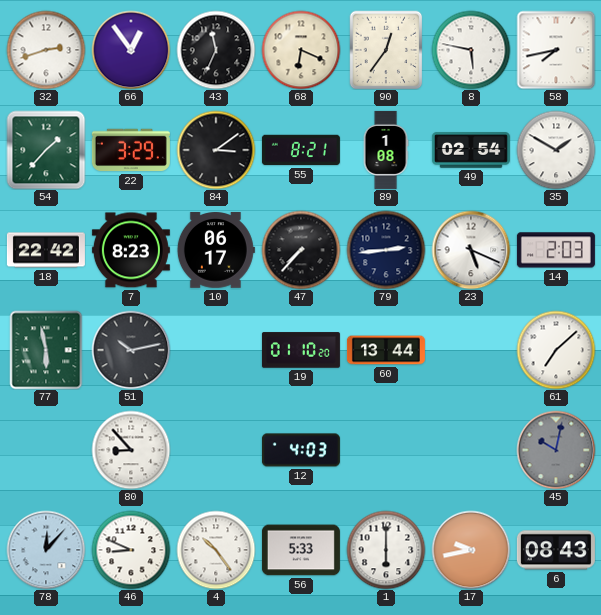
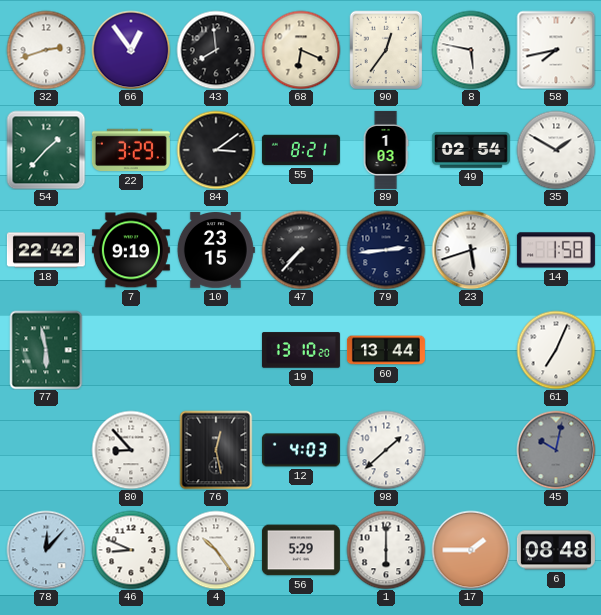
43: 11:34 -> 7:59
89: 1:08 -> 1:03
7: 8:23 -> 9:19
10: 06:17 -> 23:15
23: 5:19 -> 5:42
14: 2:03 -> 1:58
51: 10:13 -> none
19: 01:10 -> 13:10
61: 7:08 -> 7:04
76: none -> 12:28
98: none -> 1:38
56: 5:33 -> 5:29
17: 9:43 -> 1:45
6: 08:43 -> 08:48
